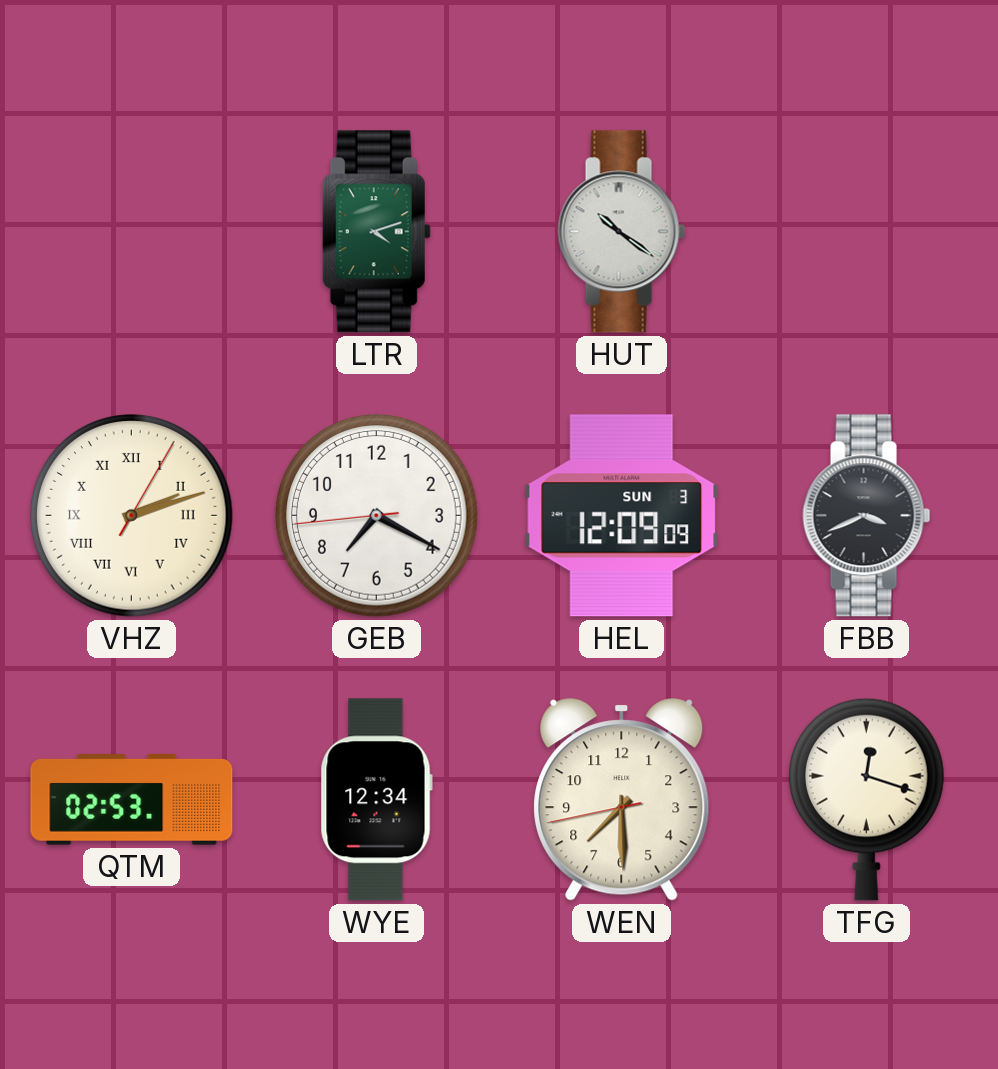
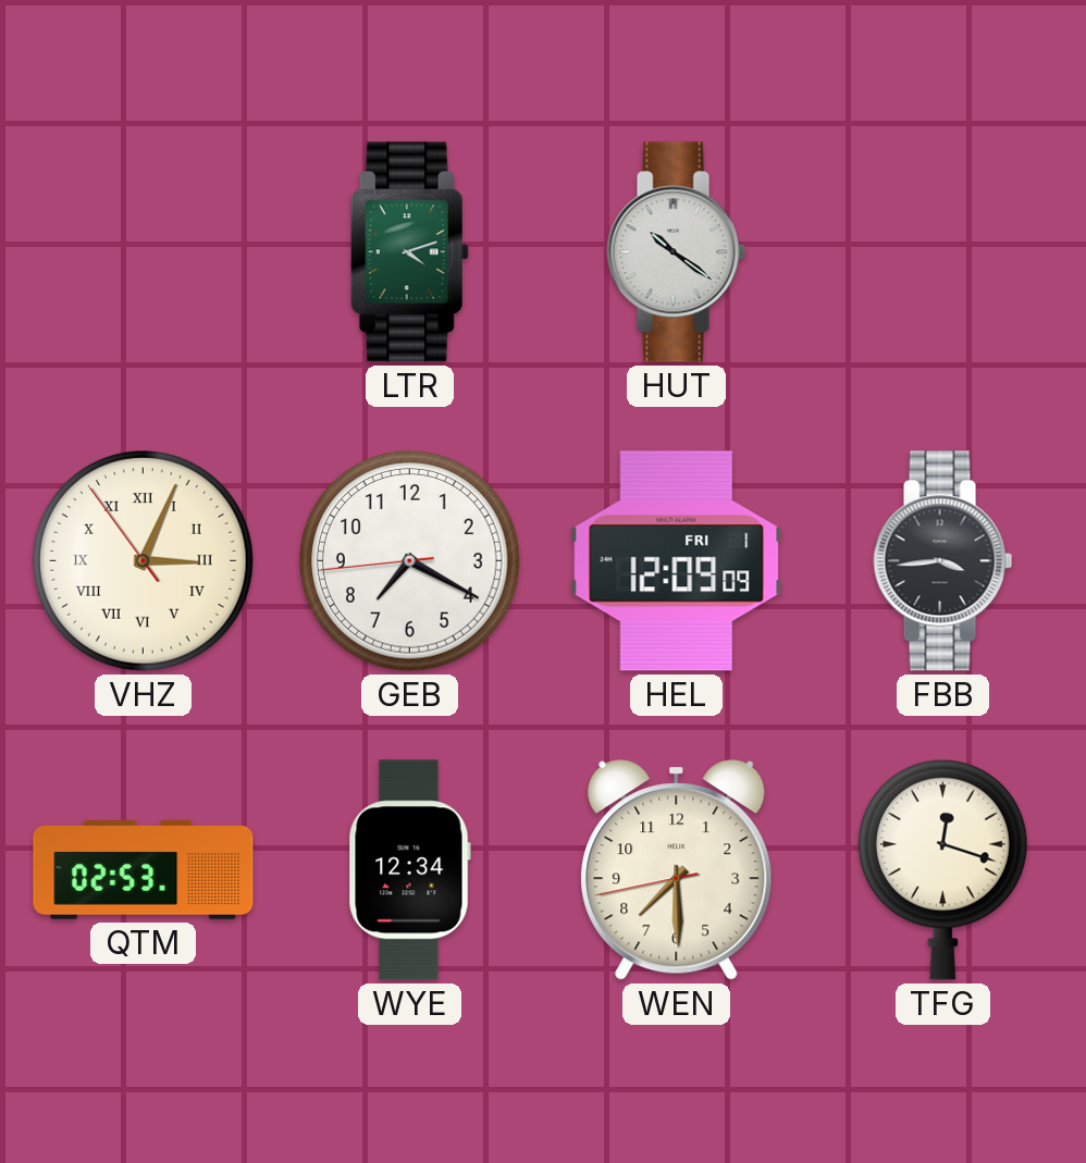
VHZ: 2:12 -> 3:03
HEL date: SUN 3 -> FRI 1
FBB: 3:41 -> 3:44
